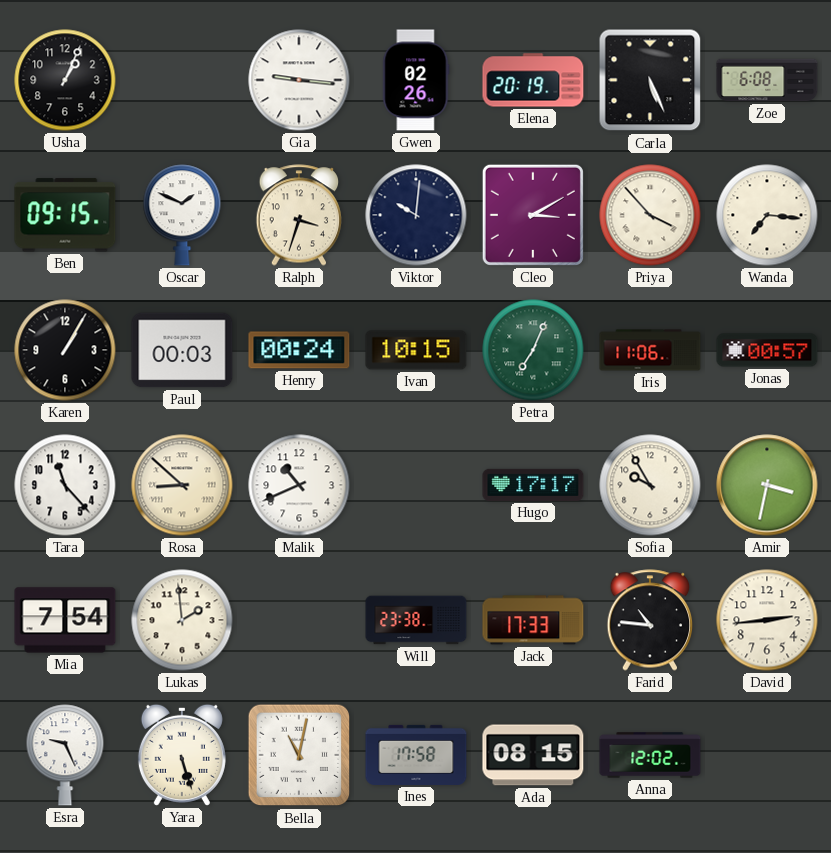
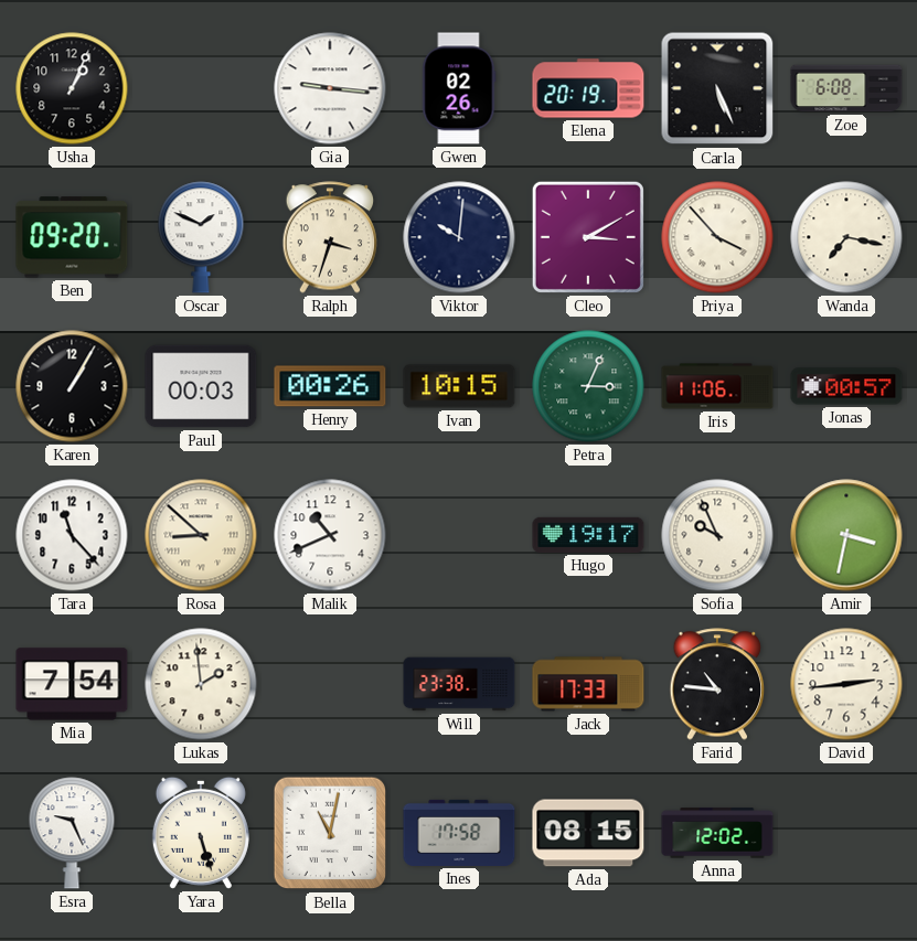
Ben: 09:15 -> 09:20
Wanda: 7:16 -> 7:17
Henry: 00:24 -> 00:26
Petra: 7:04 -> 3:04
Hugo: 17:17 -> 19:17
Sofia: 9:55 -> 9:56
